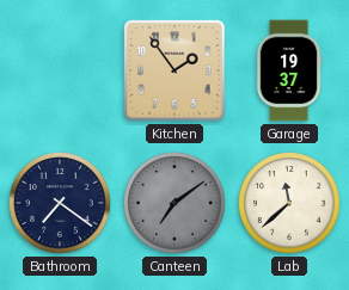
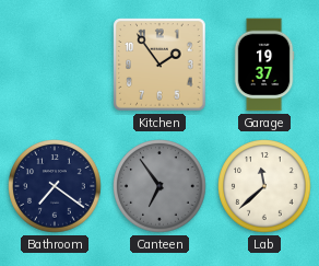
Canteen: 7:09 -> 6:54
